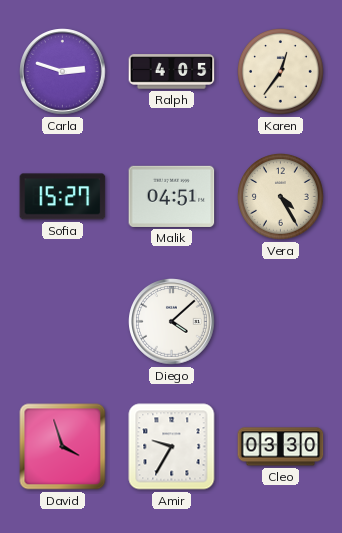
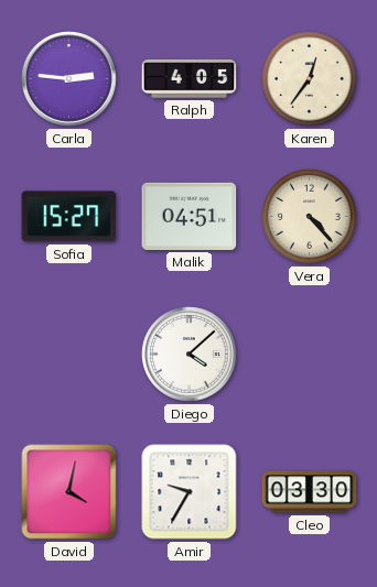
Carla: 2:48 -> 2:46
Vera: 4:25 -> 4:23
David: 3:57 -> 4:02
